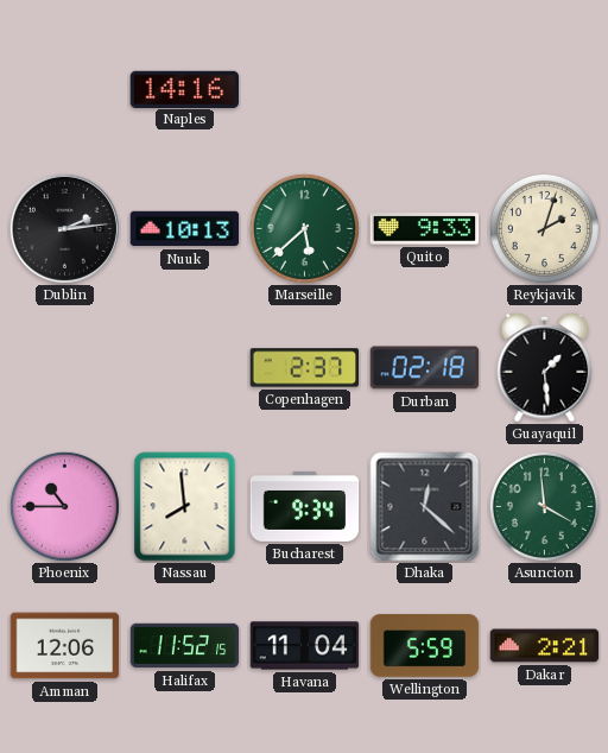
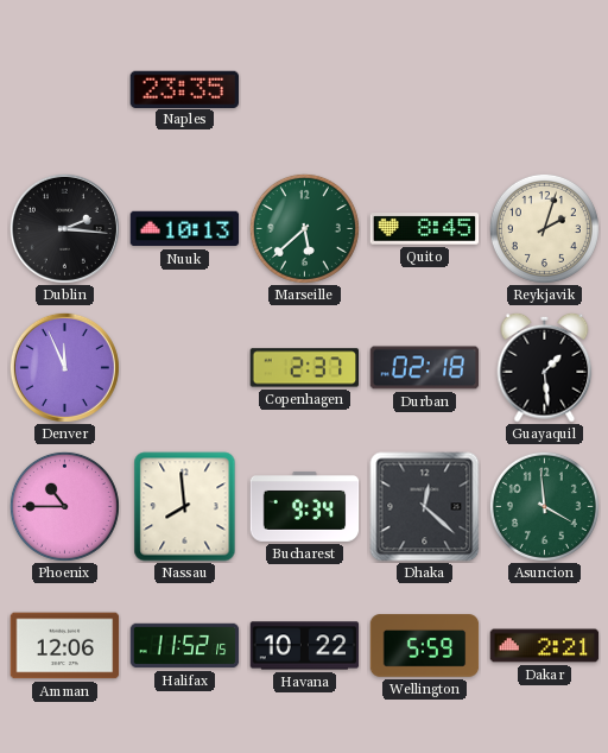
Naples: 14:16 -> 23:35
Dublin: 2:14 -> 2:16
Quito: 9:33 -> 8:45
Denver: none -> 11:56
Havana: 11:04 -> 10:22
